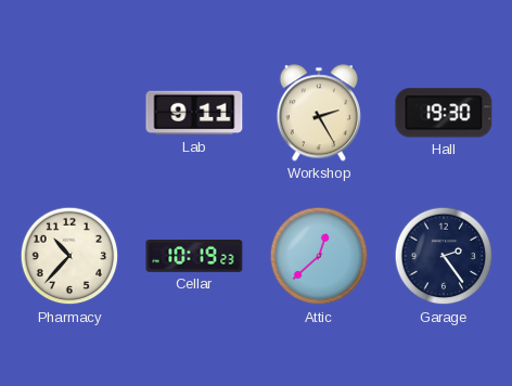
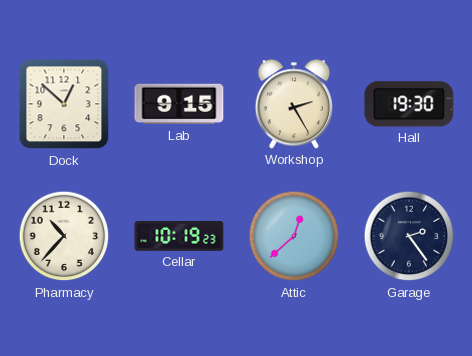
Dock: none -> 12:52
Lab: 9:11 -> 9:15
